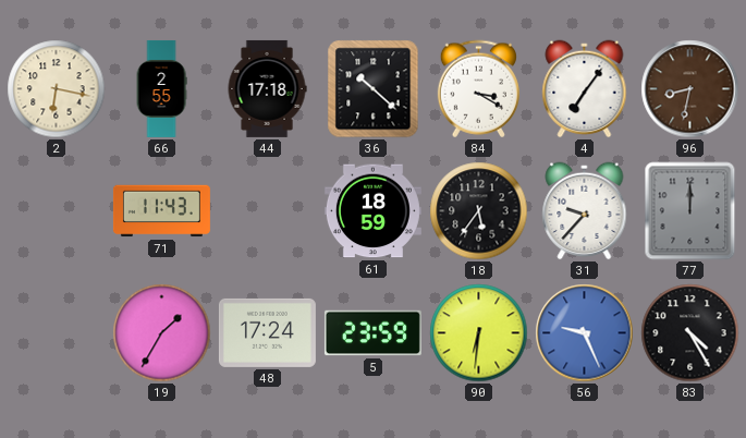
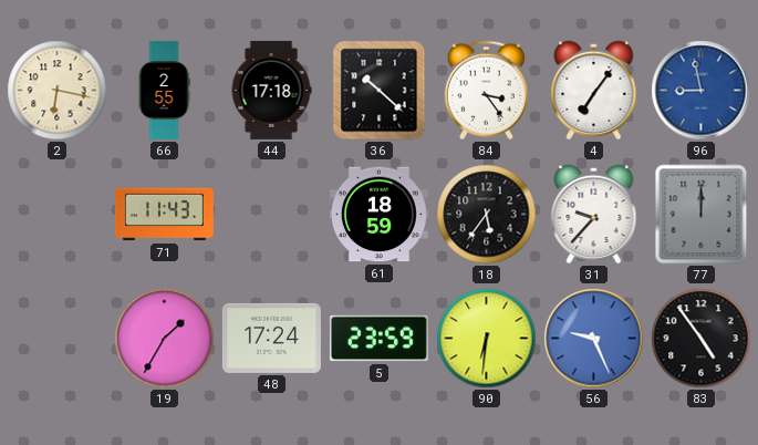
84: 3:20 -> 3:24
96: 8:32 -> 8:58
96 dial: brown -> blue
83: 4:25 -> 4:54
